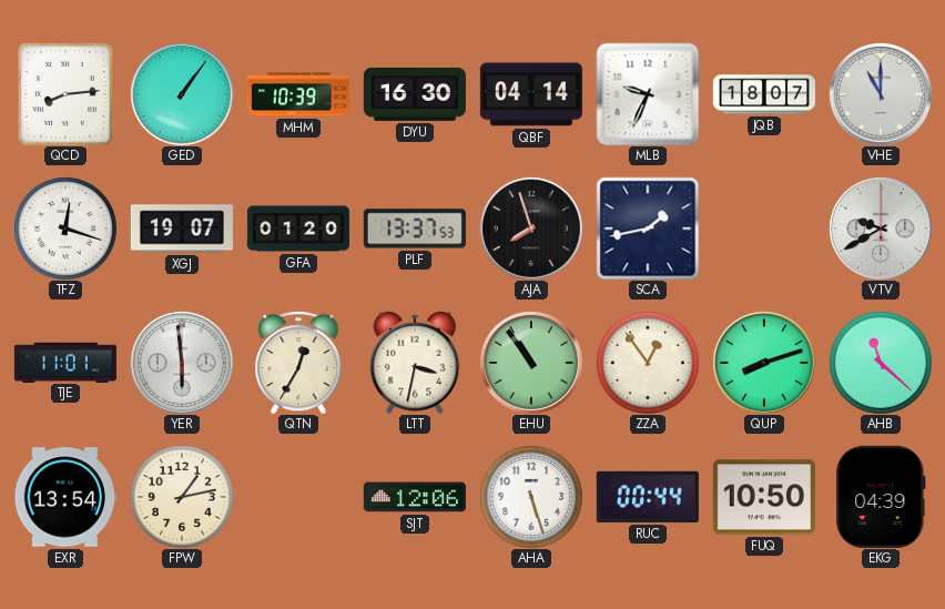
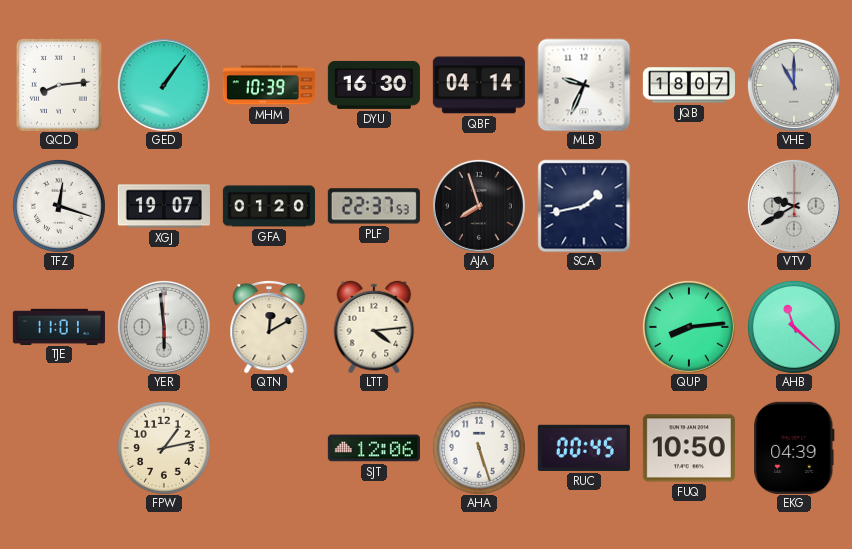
PLF: 13:37 -> 22:37
QTN: 12:35 -> 12:10
LTT: 3:32 -> 4:14
EHU: 10:54 -> none
ZZA: 12:54 -> none
QUP: 8:12 -> 8:14
EXR: 13:54 -> none
RUC: 00:44 -> 00:45
